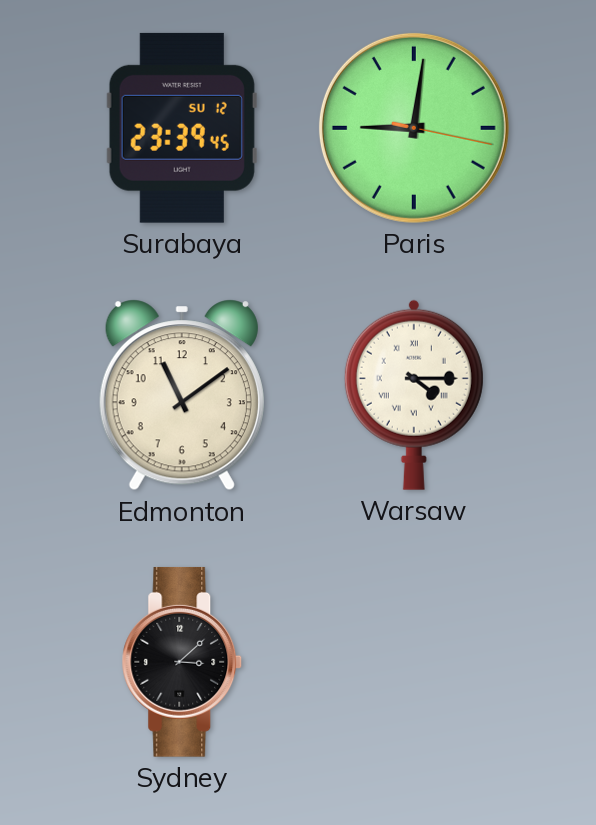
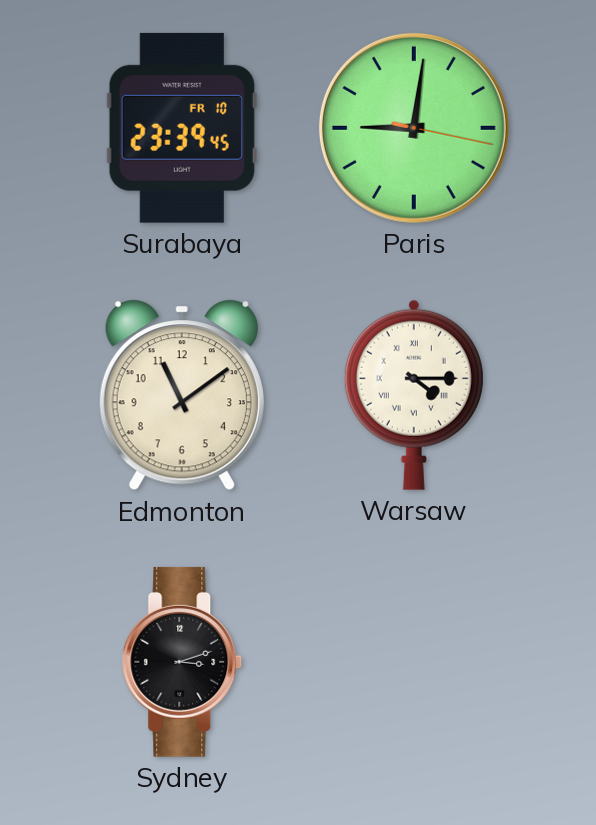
Surabaya date: SU 12 -> FR 10
Sydney: 3:08 -> 3:12
